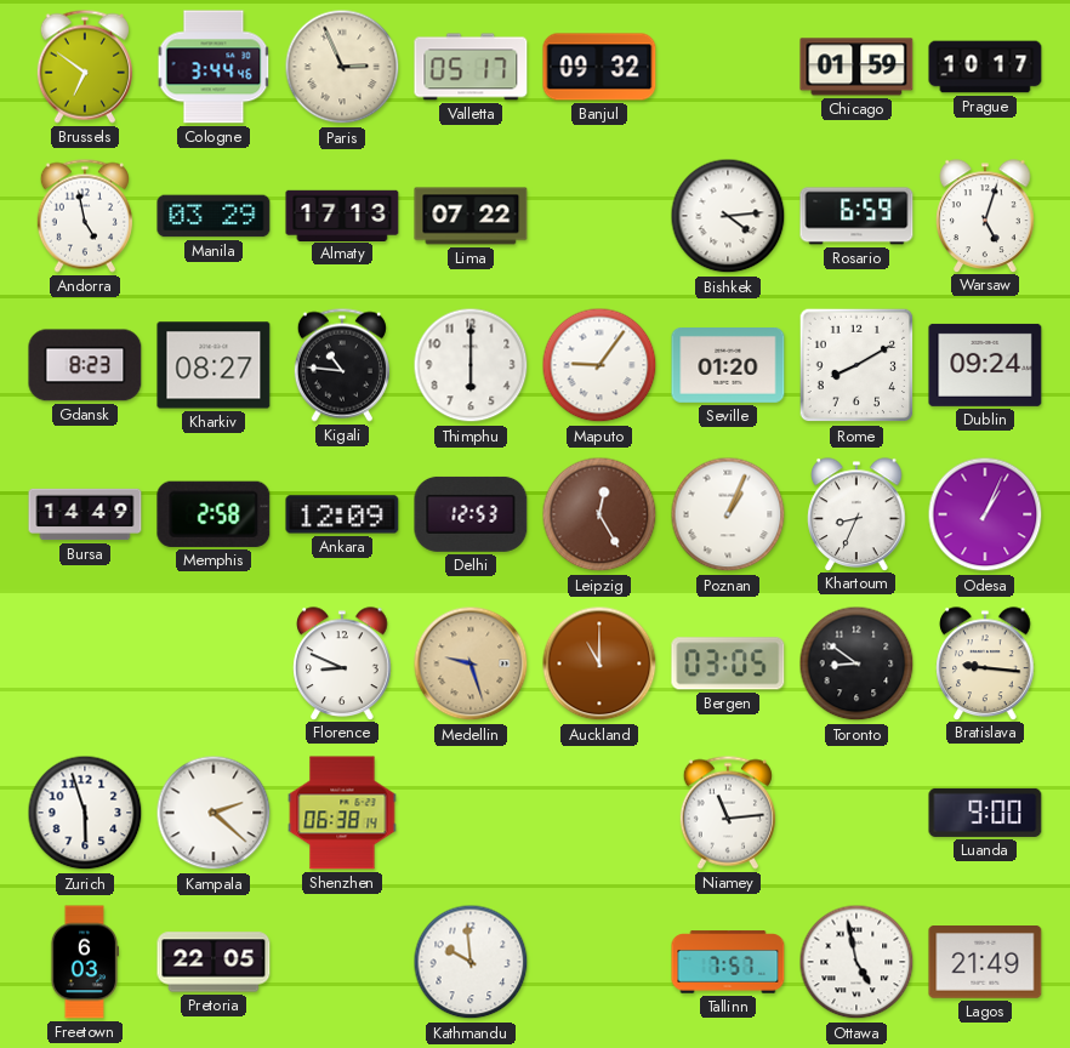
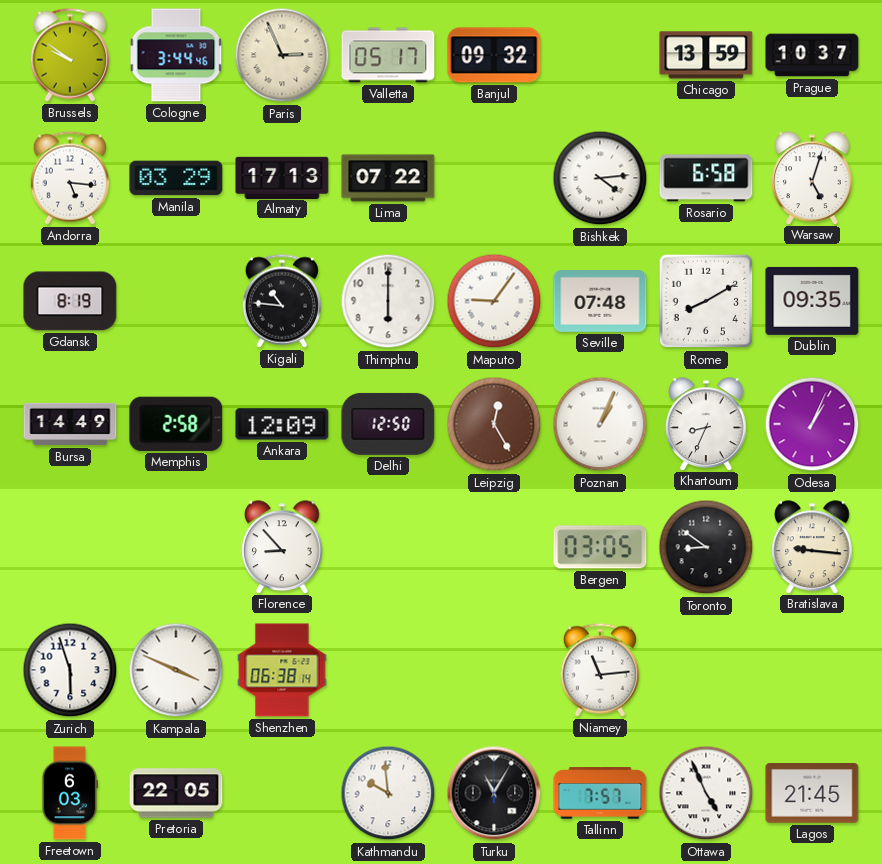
Brussels: 6:51 -> 9:51
Chicago: 01:59 -> 13:59
Prague: 10:17 -> 10:37
Andorra: 4:58 -> 5:16
Rosario: 6:59 -> 6:58
Gdansk: 8:23 -> 8:19
Kharkiv: 08:27 -> none
Seville: 01:20 -> 07:48
Dublin: 09:24 -> 09:35
Delhi: 12:53 -> 12:50
Florence: 8:49 -> 8:53
Medellin: 9:27 -> none
Auckland: 11:00 -> none
Kampala: 2:22 -> 3:49
Luanda: 9:00 -> none
Turku: none -> 11:05
Ottawa: 4:58 -> 4:56
Lagos: 21:49 -> 21:45
